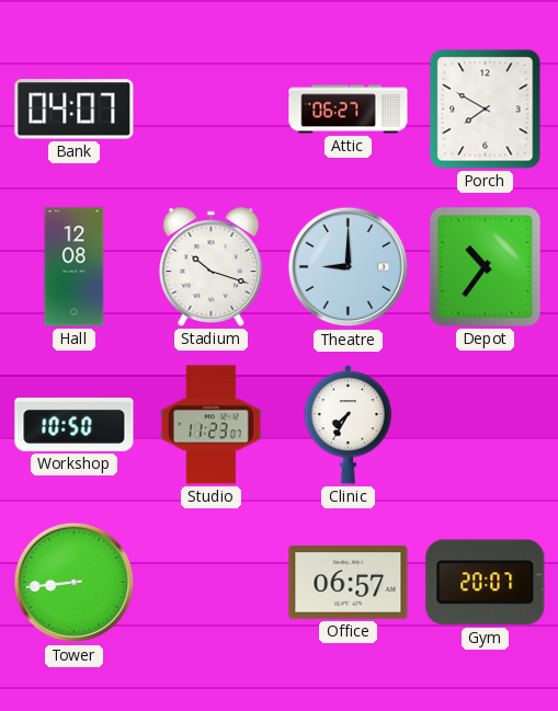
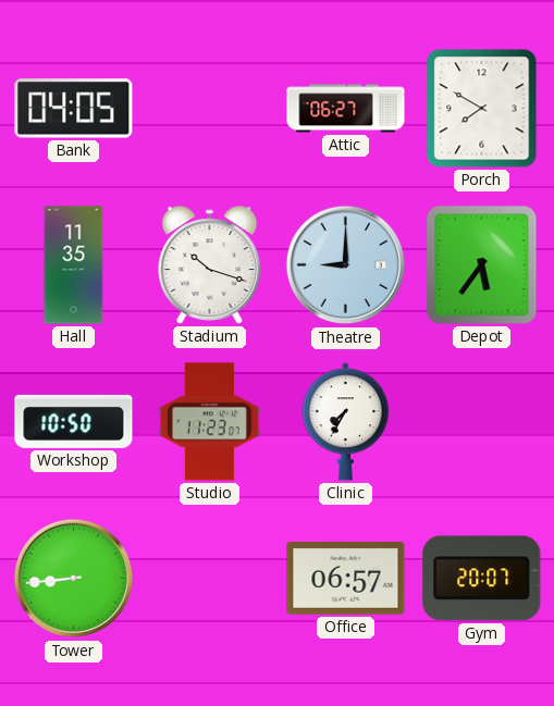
Bank: 04:07 -> 04:05
Hall: 12:08 -> 11:35
Depot: 10:36 -> 5:36
